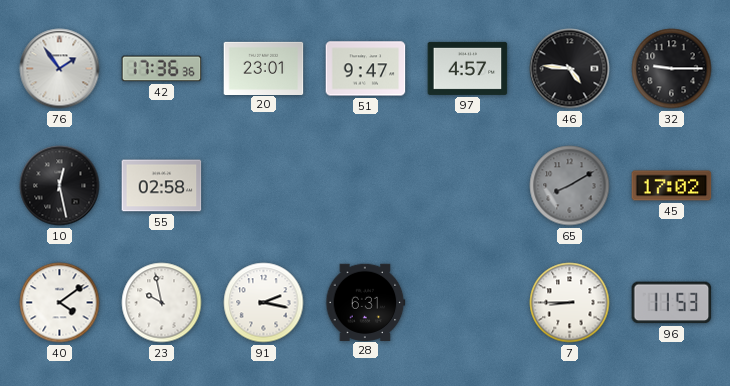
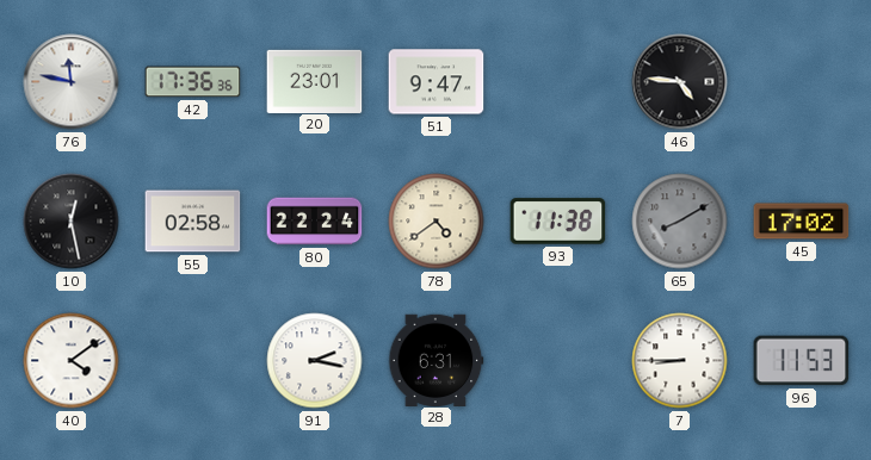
76: 1:54 -> 11:47
97: 4:57 -> none
32: 9:15 -> none
80: none -> 22:24
78: none -> 4:39
93: none -> 11:38
23: 9:58 -> none
